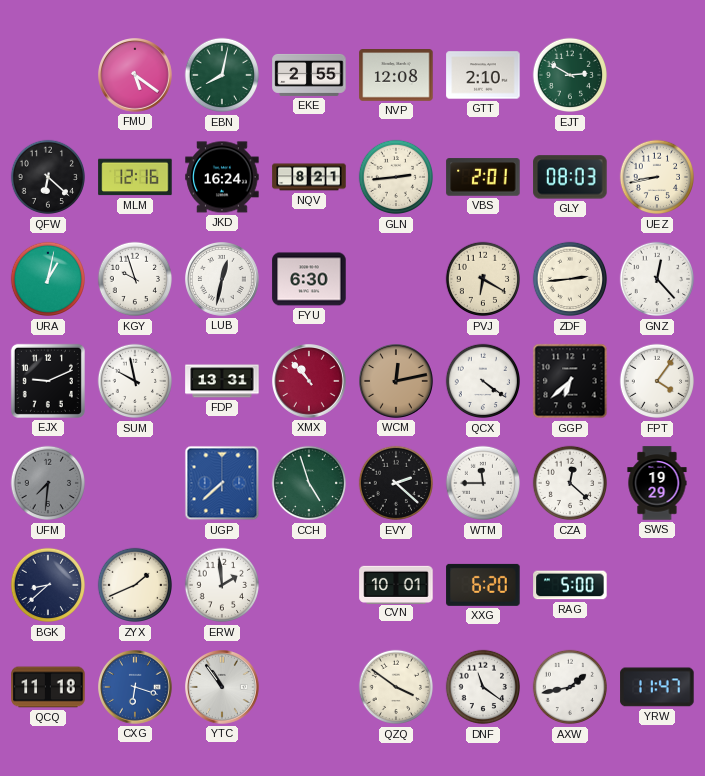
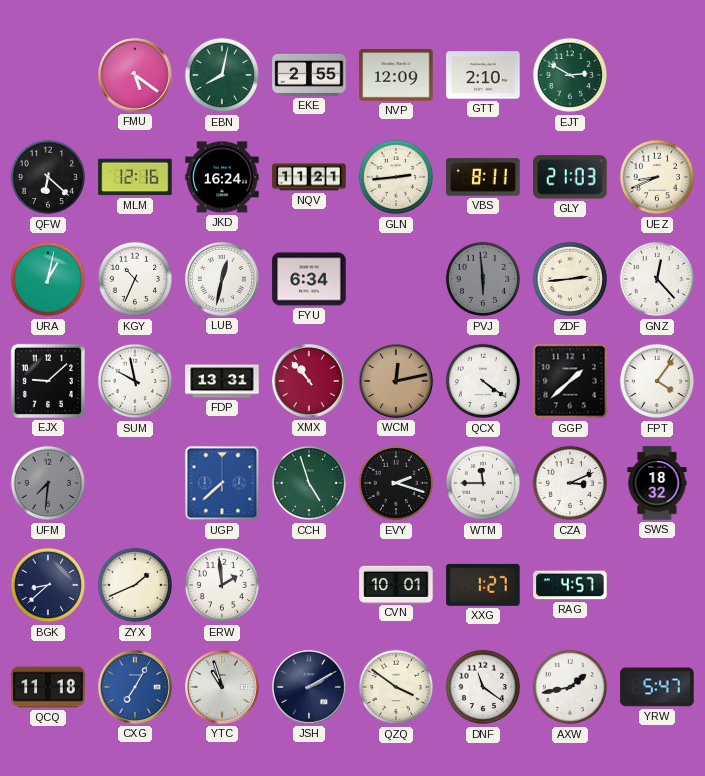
NVP: 12:08 -> 12:09
NQV: 8:21 -> 11:21
VBS: 2:01 -> 8:11
GLY: 08:03 -> 21:03
UEZ: 8:43 -> 8:41
KGY: 9:57 -> 10:34
FYU: 6:30 -> 6:34
PVJ: 6:20 -> 5:59
PVJ dial: cream -> grey
EJX: 9:11 -> 9:08
GGP: 6:38 -> 1:38
EVY: 2:22 -> 2:18
CZA: 12:22 -> 3:11
SWS: 19:29 -> 18:32
XXG: 6:20 -> 1:27
RAG: 5:00 -> 4:57
CXG: 6:18 -> 7:05
YTC: 10:54 -> 10:57
JSH: none -> 2:10
YRW: 11:47 -> 5:47
